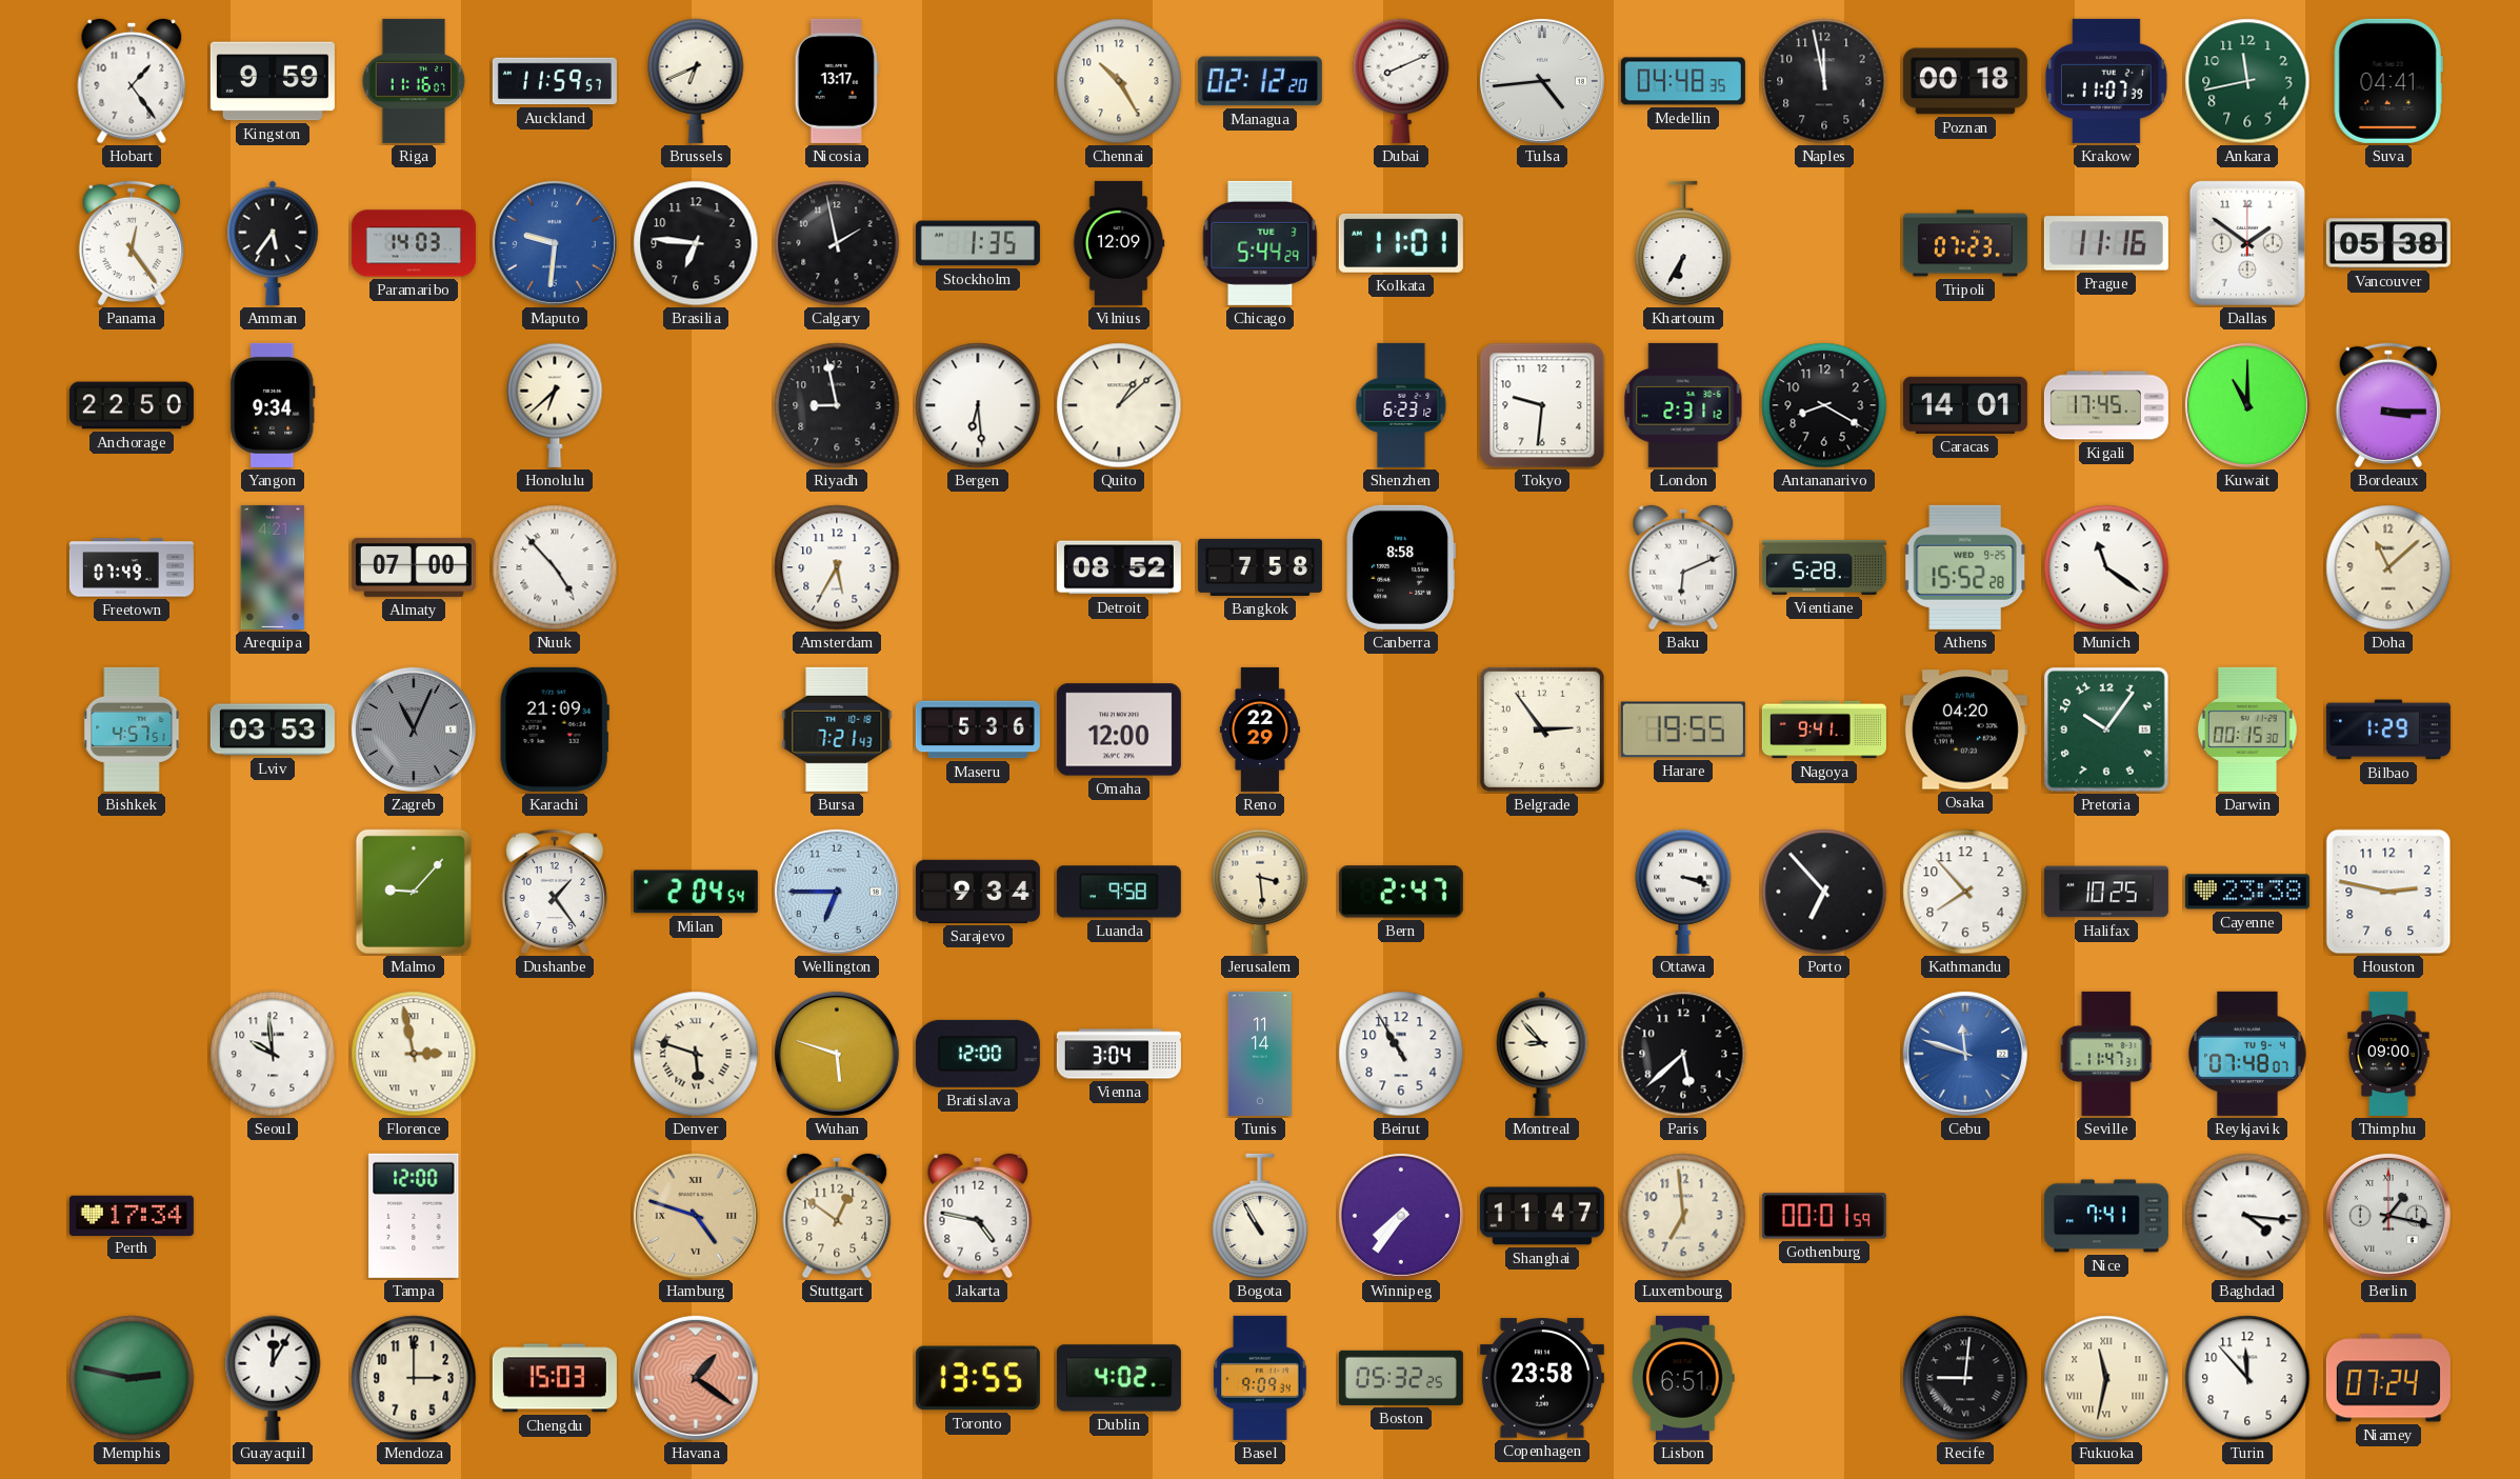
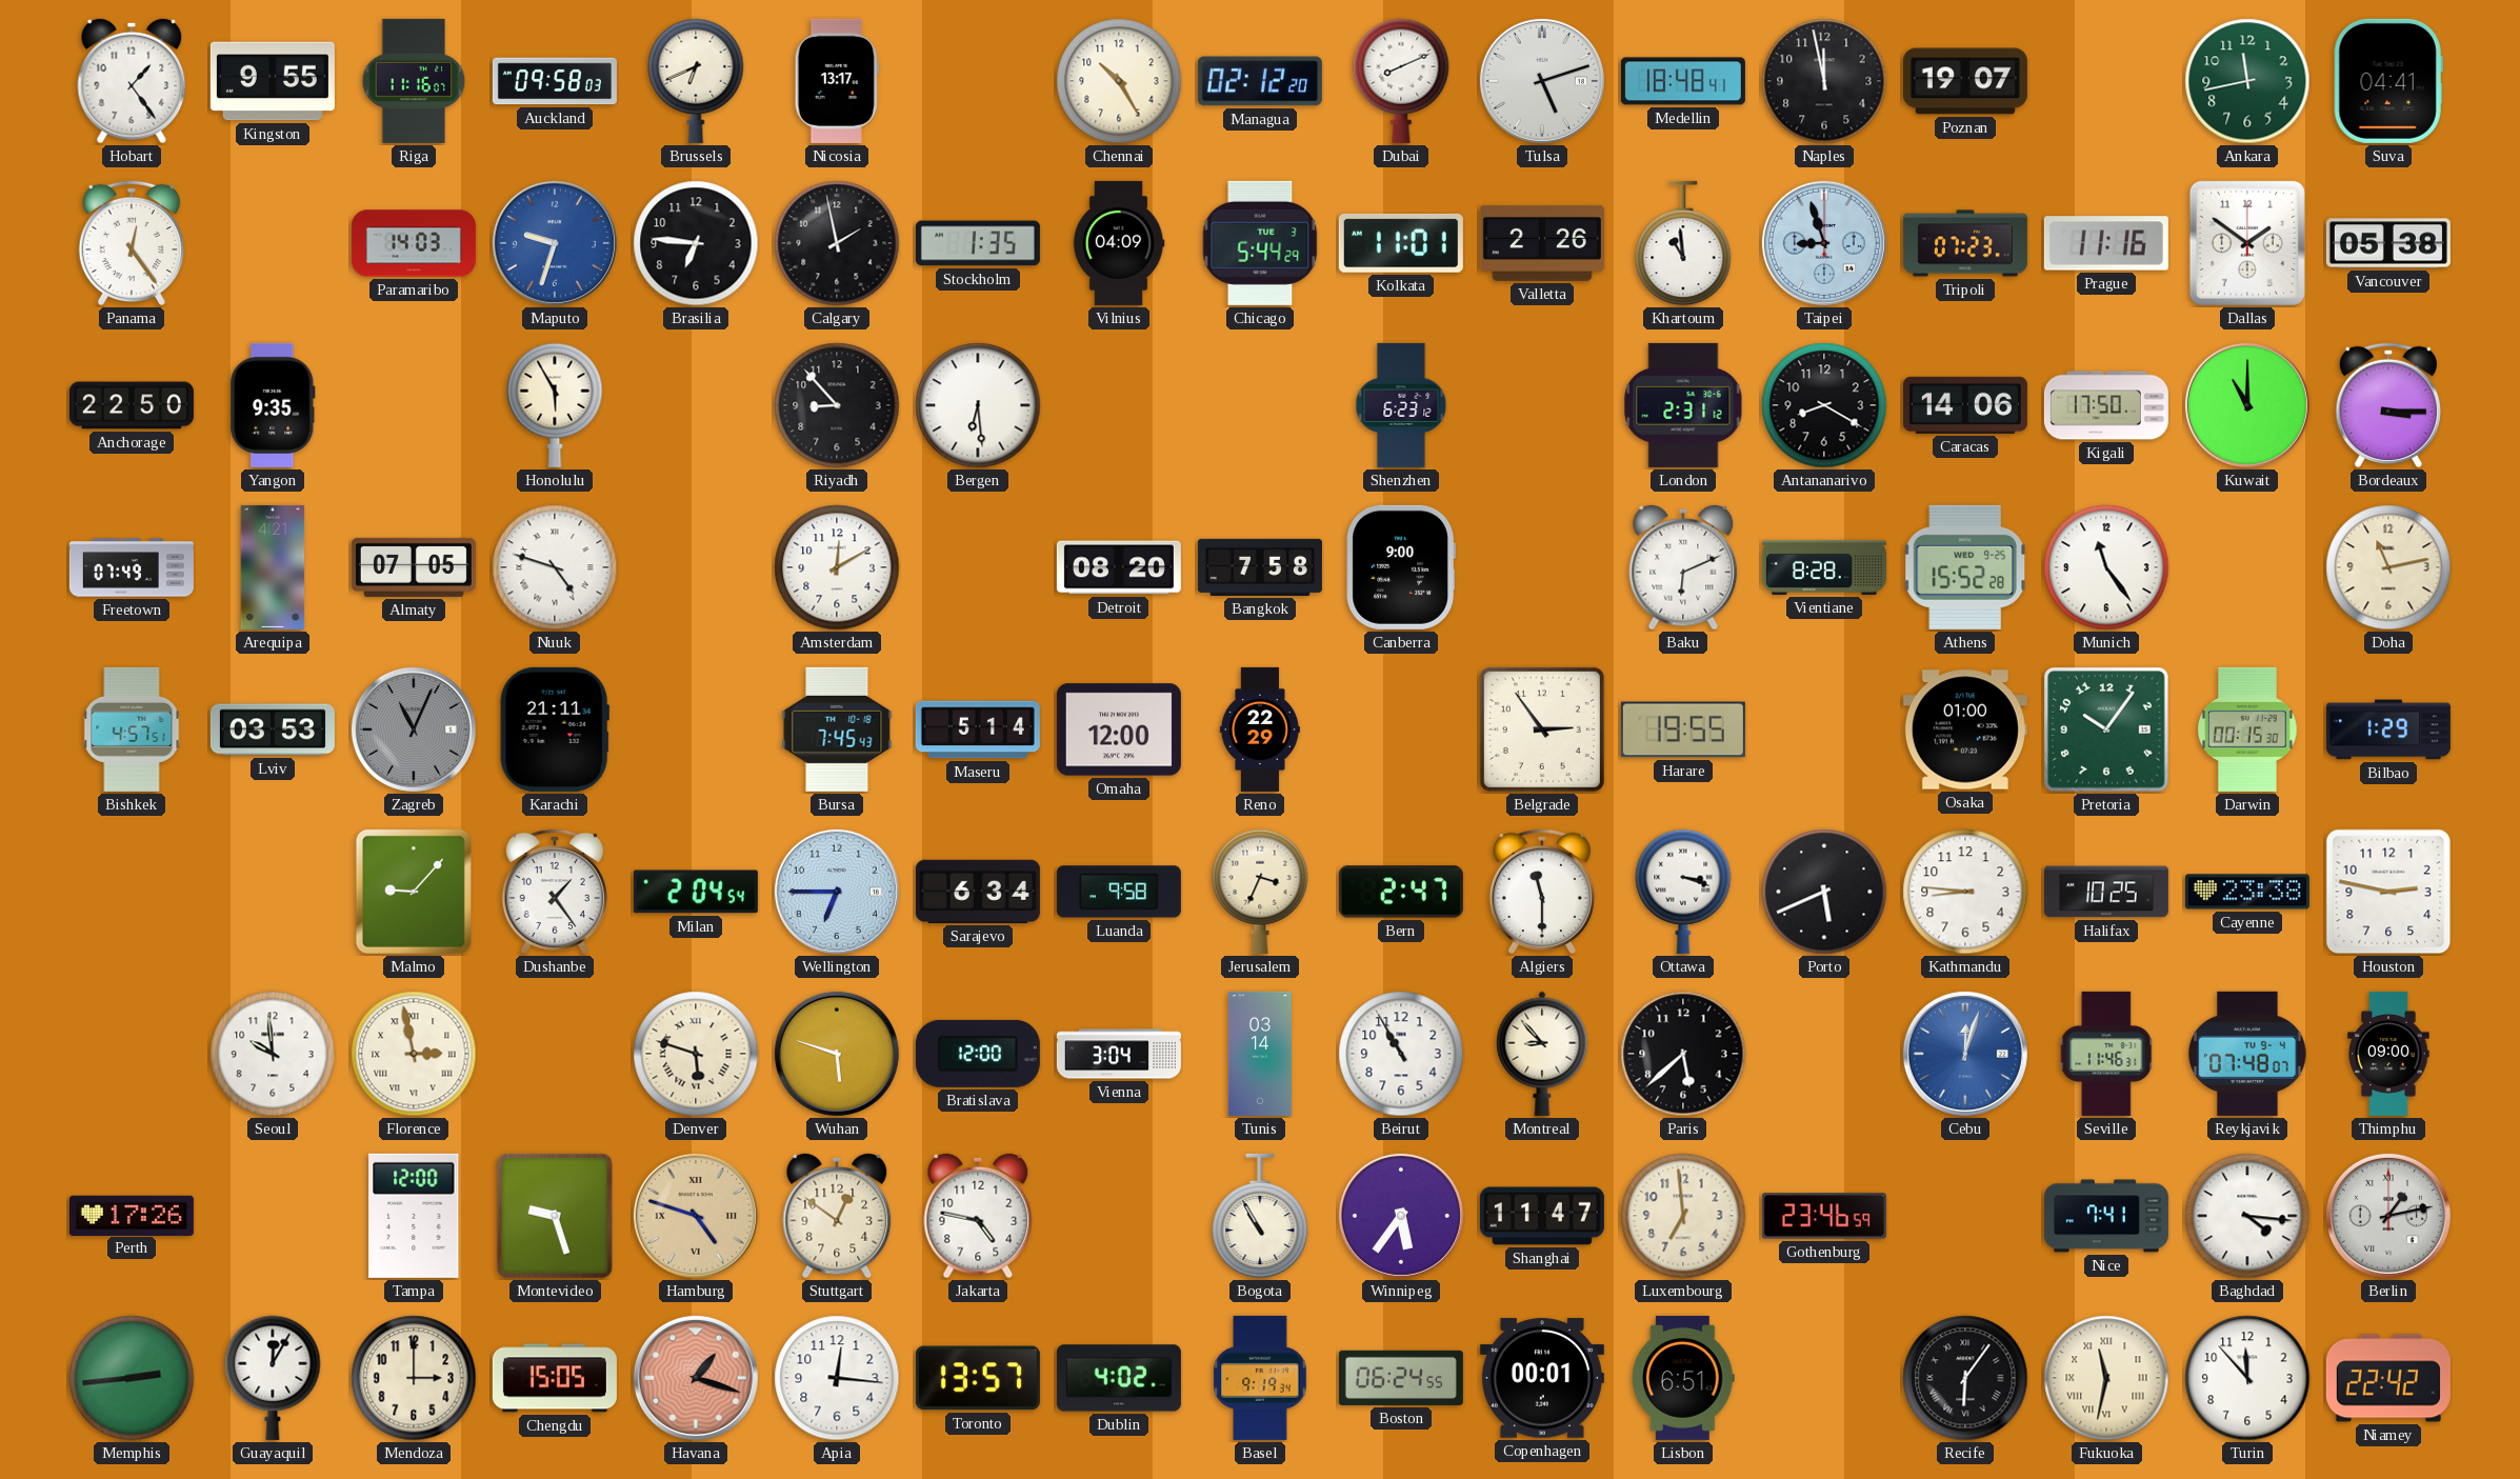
Kingston: 9:59 -> 9:55
Auckland: 11:59 -> 09:58
Tulsa: 4:44 -> 5:12
Medellin: 04:48 -> 18:48
Poznan: 00:18 -> 19:07
Krakow: 11:07 -> none
Amman: 5:36 -> none
Maputo: 9:31 -> 9:33
Vilnius: 12:09 -> 04:09
Valletta: none -> 2:26
Khartoum: 6:35 -> 10:59
Taipei: none -> 8:57
Yangon: 9:34 -> 9:35
Honolulu: 6:38 -> 5:55
Riyadh: 8:58 -> 8:53
Quito: 1:08 -> none
Tokyo: 9:31 -> none
Caracas: 14:01 -> 14:06
Kigali: 17:45 -> 17:50
Almaty: 07:00 -> 07:05
Nuuk: 4:53 -> 4:48
Amsterdam: 5:35 -> 12:10
Detroit: 08:52 -> 08:20
Canberra: 8:58 -> 9:00
Vientiane: 5:28 -> 8:28
Munich: 11:21 -> 11:24
Doha: 11:08 -> 11:13
Karachi: 21:09 -> 21:11
Bursa: 7:21 -> 7:45
Maseru: 5:36 -> 5:14
Nagoya: 9:41 -> none
Osaka: 04:20 -> 01:00
Sarajevo: 9:34 -> 6:34
Jerusalem: 3:29 -> 3:34
Algiers: none -> 11:30
Porto: 6:53 -> 5:41
Kathmandu: 7:53 -> 8:46
Tunis: 11:14 -> 03:14
Cebu: 11:48 -> 12:03
Seville: 11:47 -> 11:46
Perth: 17:34 -> 17:26
Montevideo: none -> 9:27
Winnipeg: 7:36 -> 5:36
Gothenburg: 00:01 -> 23:46
Berlin: 1:17 -> 1:13
Memphis: 2:47 -> 2:44
Chengdu: 15:03 -> 15:05
Havana: 1:21 -> 1:18
Apia: none -> 12:16
Toronto: 13:55 -> 13:57
Basel: 9:09 -> 9:19
Boston: 05:32 -> 06:24
Copenhagen: 23:58 -> 00:01
Recife: 9:01 -> 6:06
Niamey: 07:24 -> 22:42
